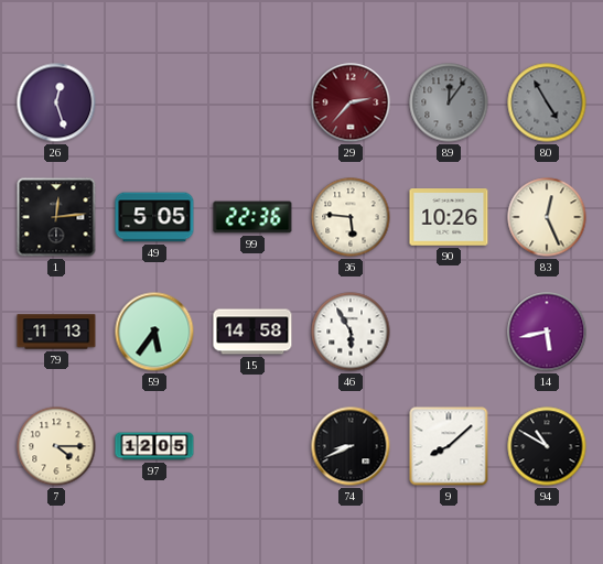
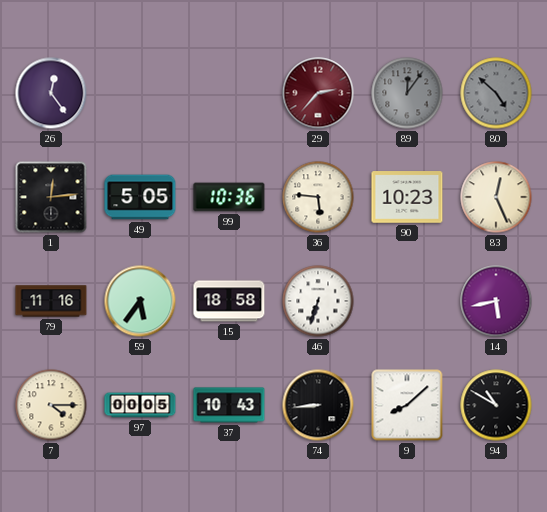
26: 12:27 -> 12:24
80: 4:55 -> 4:52
99: 22:36 -> 10:36
90: 10:26 -> 10:23
79: 11:13 -> 11:16
15: 14:58 -> 18:58
46: 5:55 -> 6:33
97: 12:05 -> 00:05
37: none -> 10:43
74: 8:41 -> 8:44
